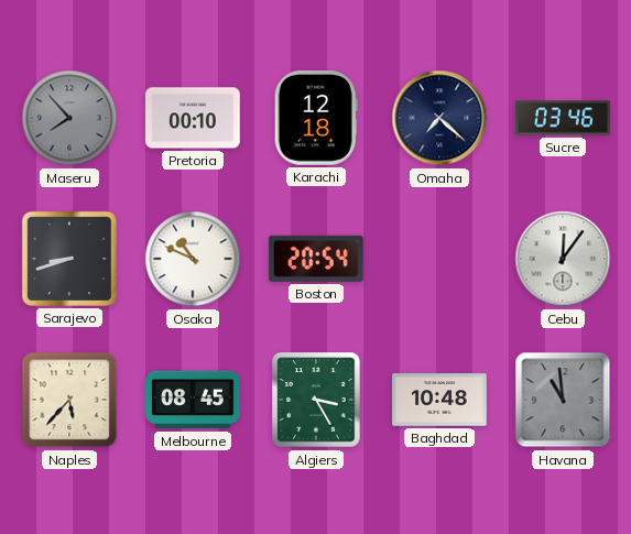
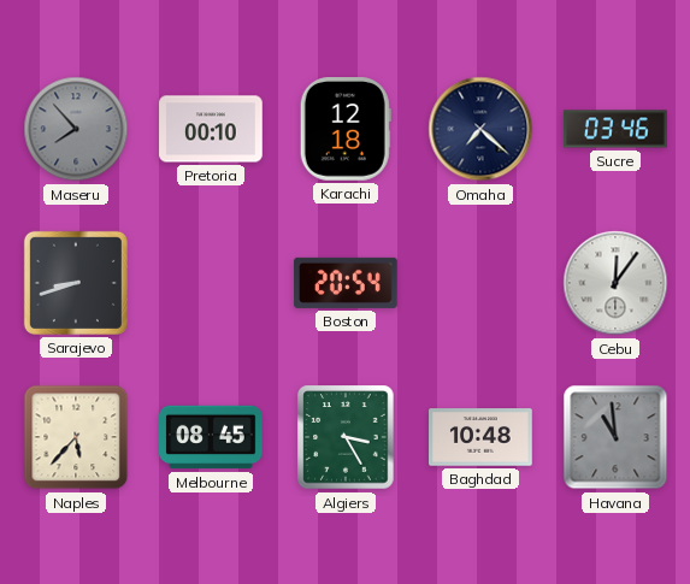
Osaka: 10:49 -> none
